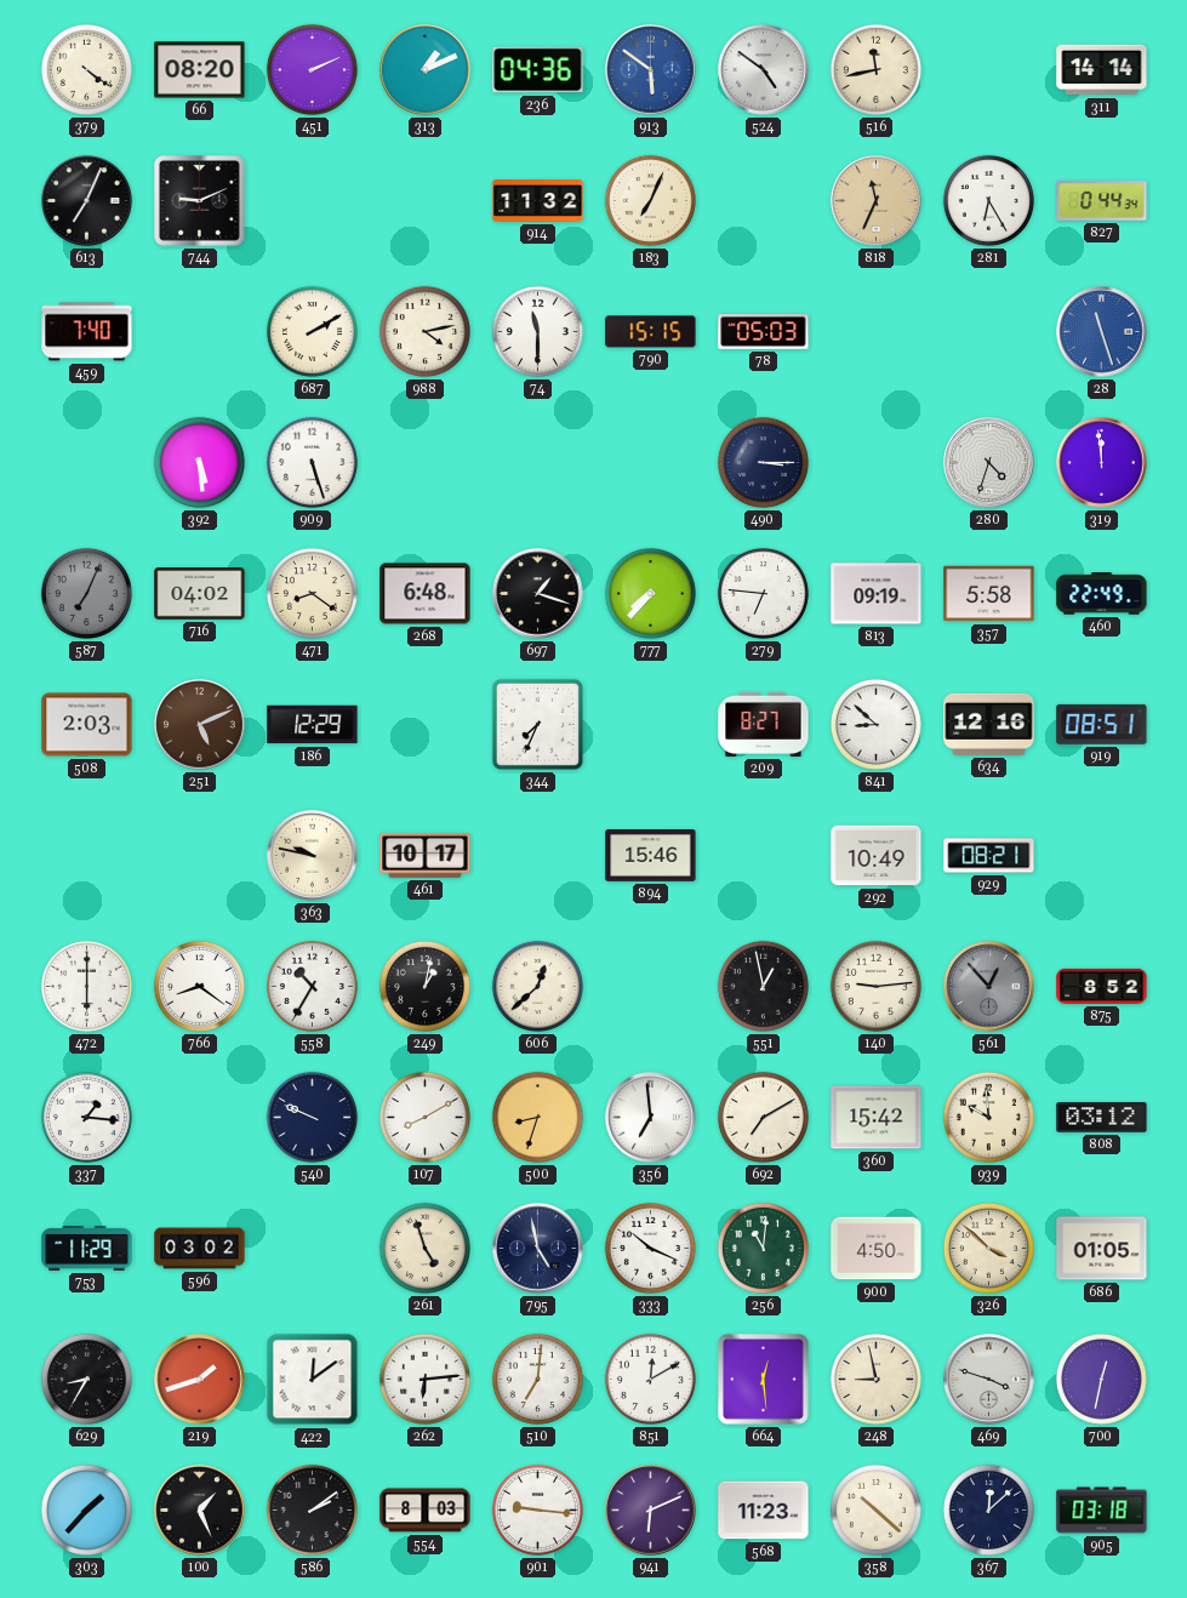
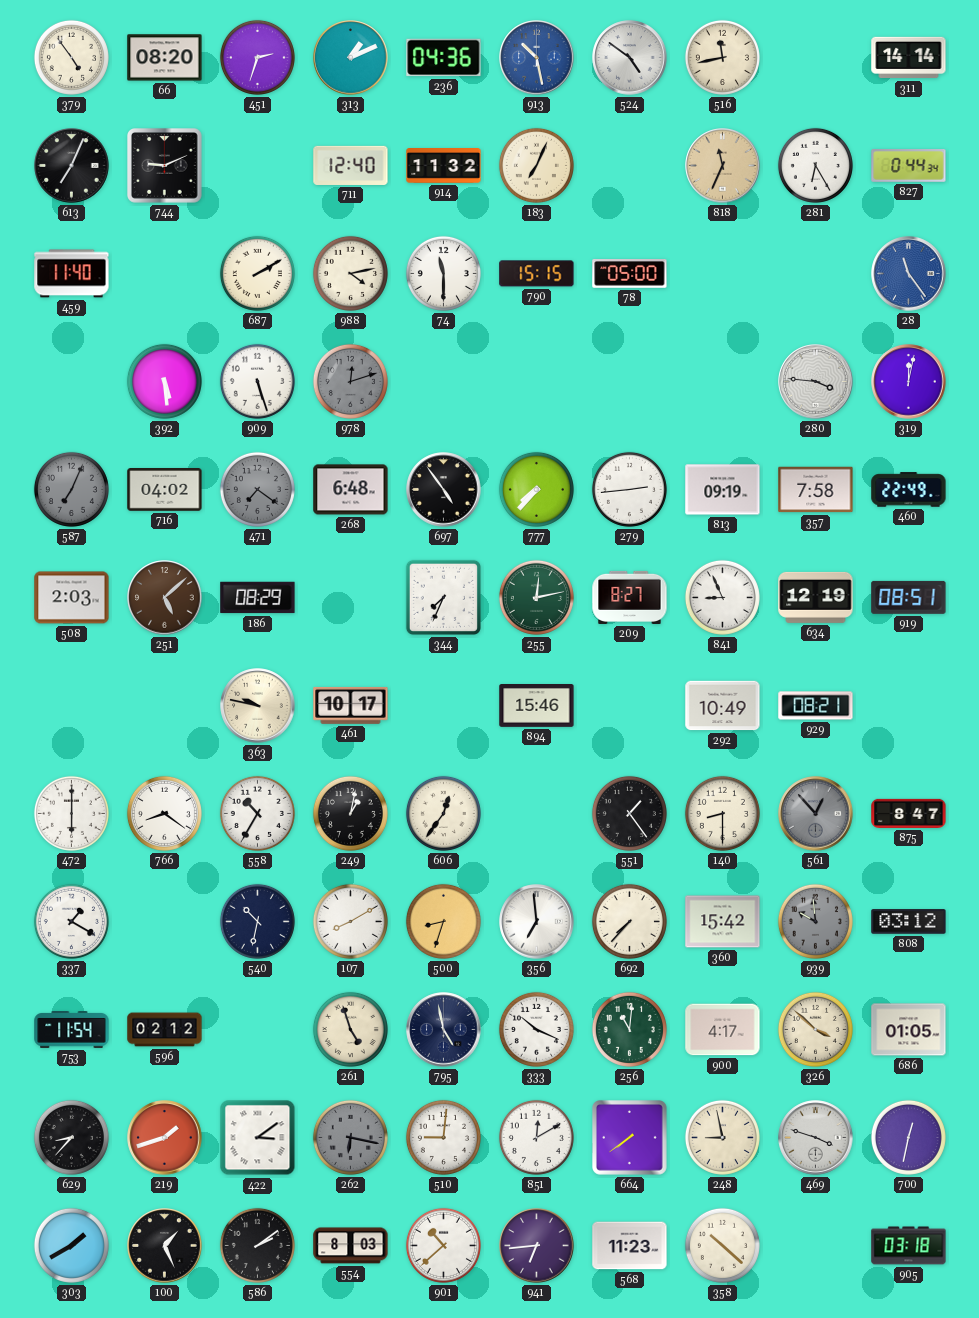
379: 4:21 -> 4:54
451: 2:11 -> 2:33
913: 5:51 -> 10:28
711: none -> 12:40
459: 7:40 -> 11:40
78: 05:03 -> 05:00
28: 11:27 -> 11:24
978: none -> 12:12
490: 3:15 -> none
280: 4:33 -> 3:46
319: 11:59 -> 12:02
471: 8:21 -> 7:21
471 dial: cream -> grey
697: 1:18 -> 4:54
279: 6:46 -> 2:44
357: 5:58 -> 7:58
251: 5:11 -> 5:08
186: 12:29 -> 08:29
255: none -> 12:13
841: 8:52 -> 8:56
634: 12:16 -> 12:19
606: 12:38 -> 12:36
551: 12:58 -> 1:24
140: 9:14 -> 8:30
875: 8:52 -> 8:47
337: 1:16 -> 1:20
540: 9:49 -> 10:32
692: 7:10 -> 7:37
939 dial: cream -> grey
753: 11:29 -> 11:54
596: 03:02 -> 02:12
900: 4:50 -> 4:17
629: 8:35 -> 8:37
422: 12:09 -> 3:09
262: 6:14 -> 6:17
262 dial: white -> grey
510: 7:01 -> 9:01
664: 12:29 -> 7:39
303: 1:37 -> 1:40
901: 9:16 -> 10:38
941: 6:11 -> 6:44
367: 12:08 -> none
